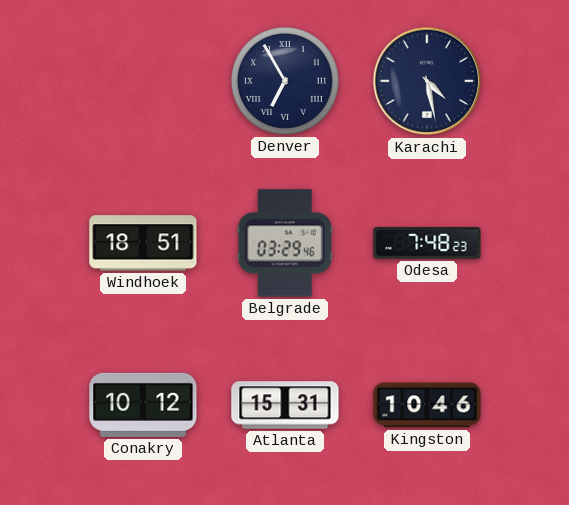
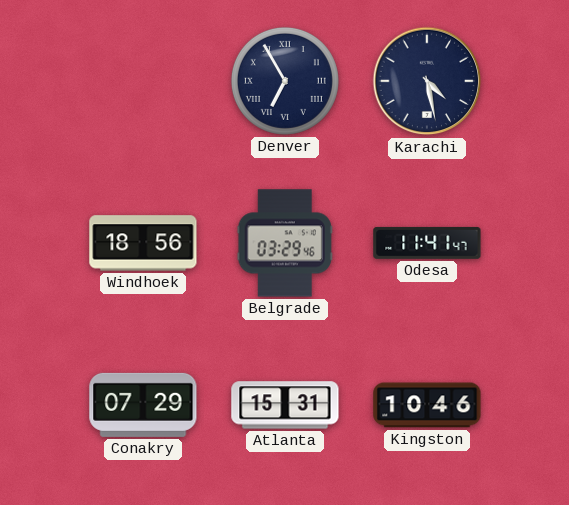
Windhoek: 18:51 -> 18:56
Odesa: 7:48 -> 11:41
Conakry: 10:12 -> 07:29
